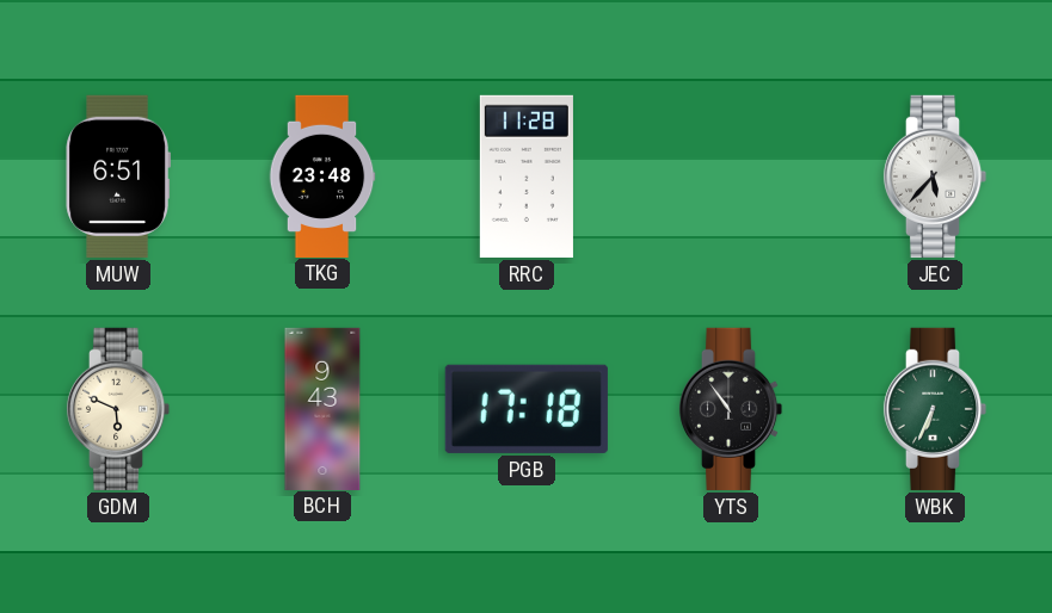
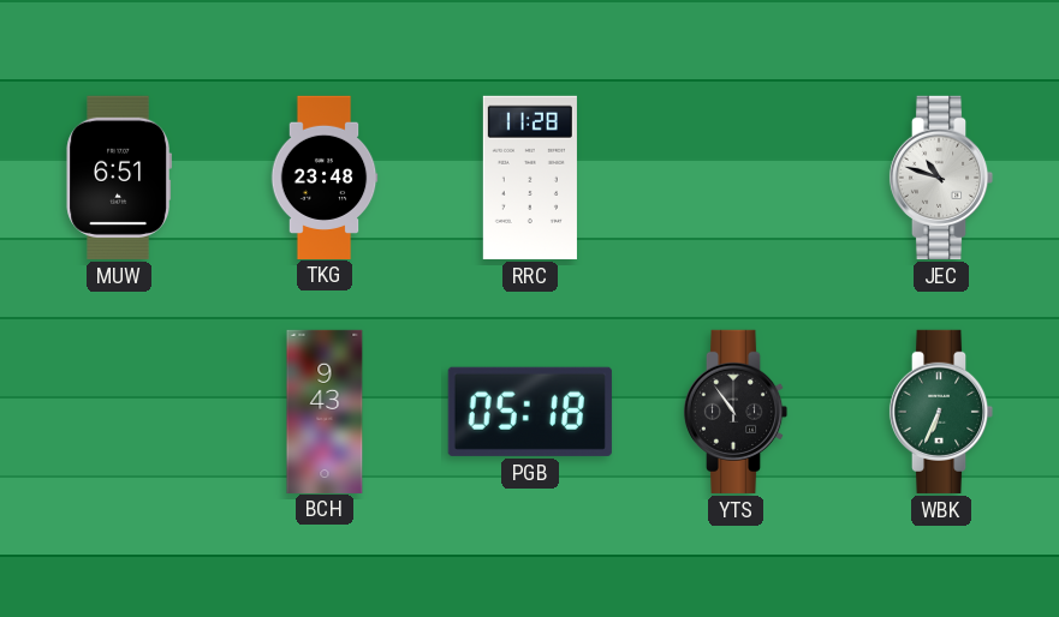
JEC: 5:37 -> 10:48
GDM: 5:49 -> none
PGB: 17:18 -> 05:18
